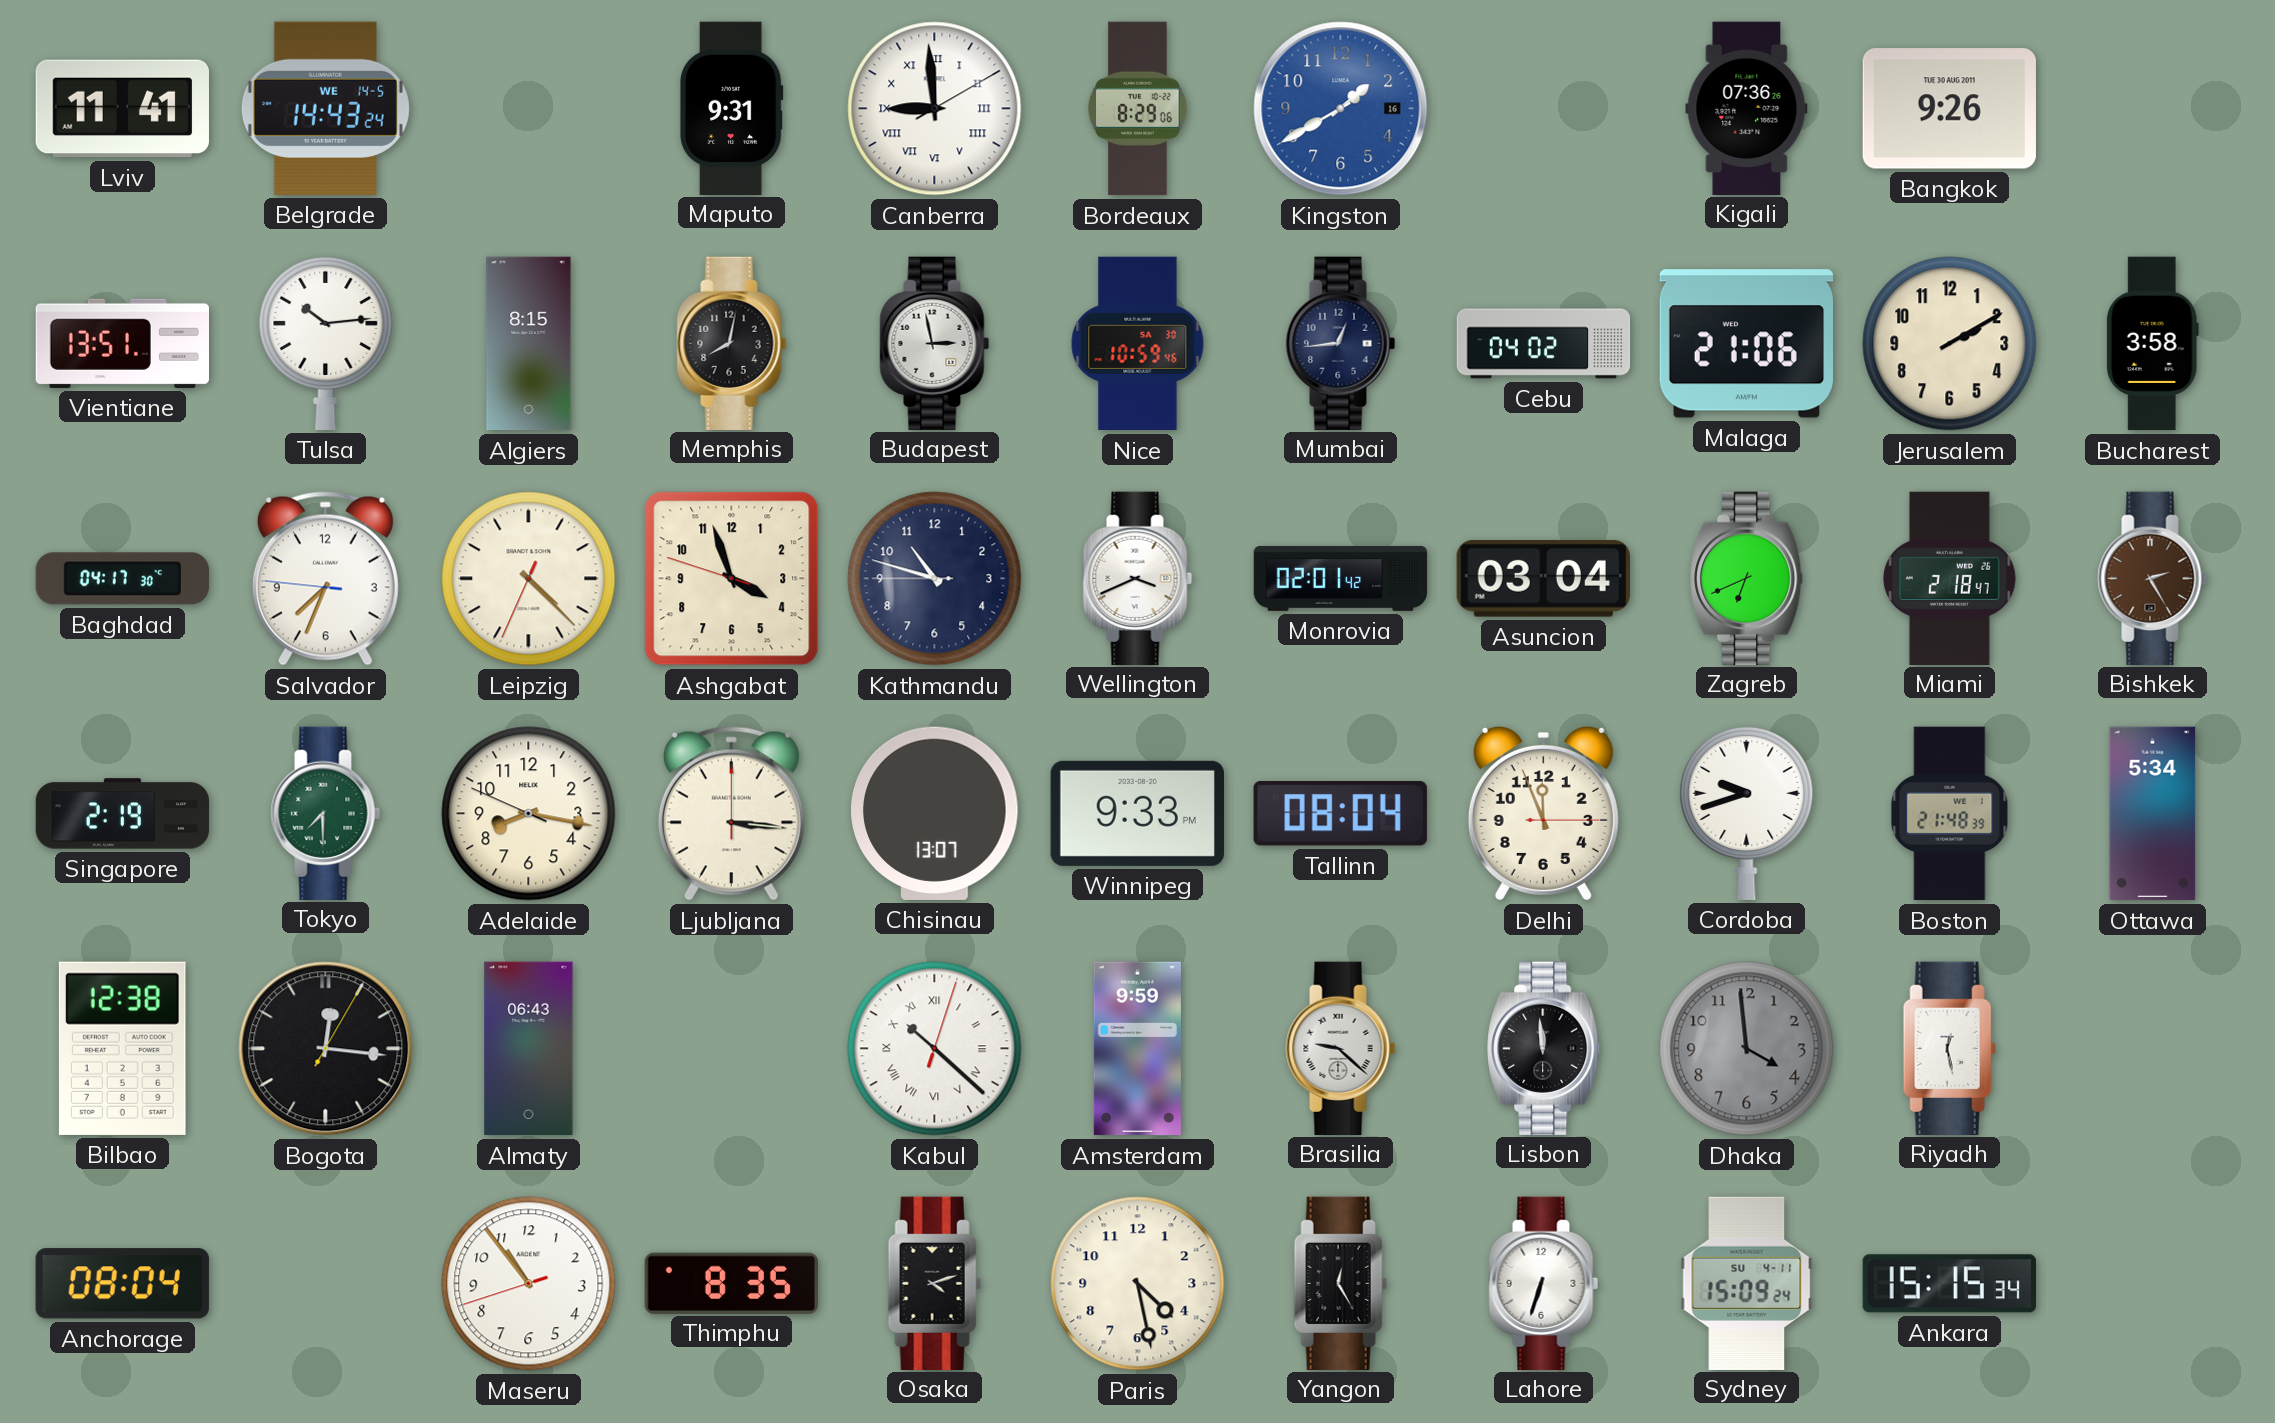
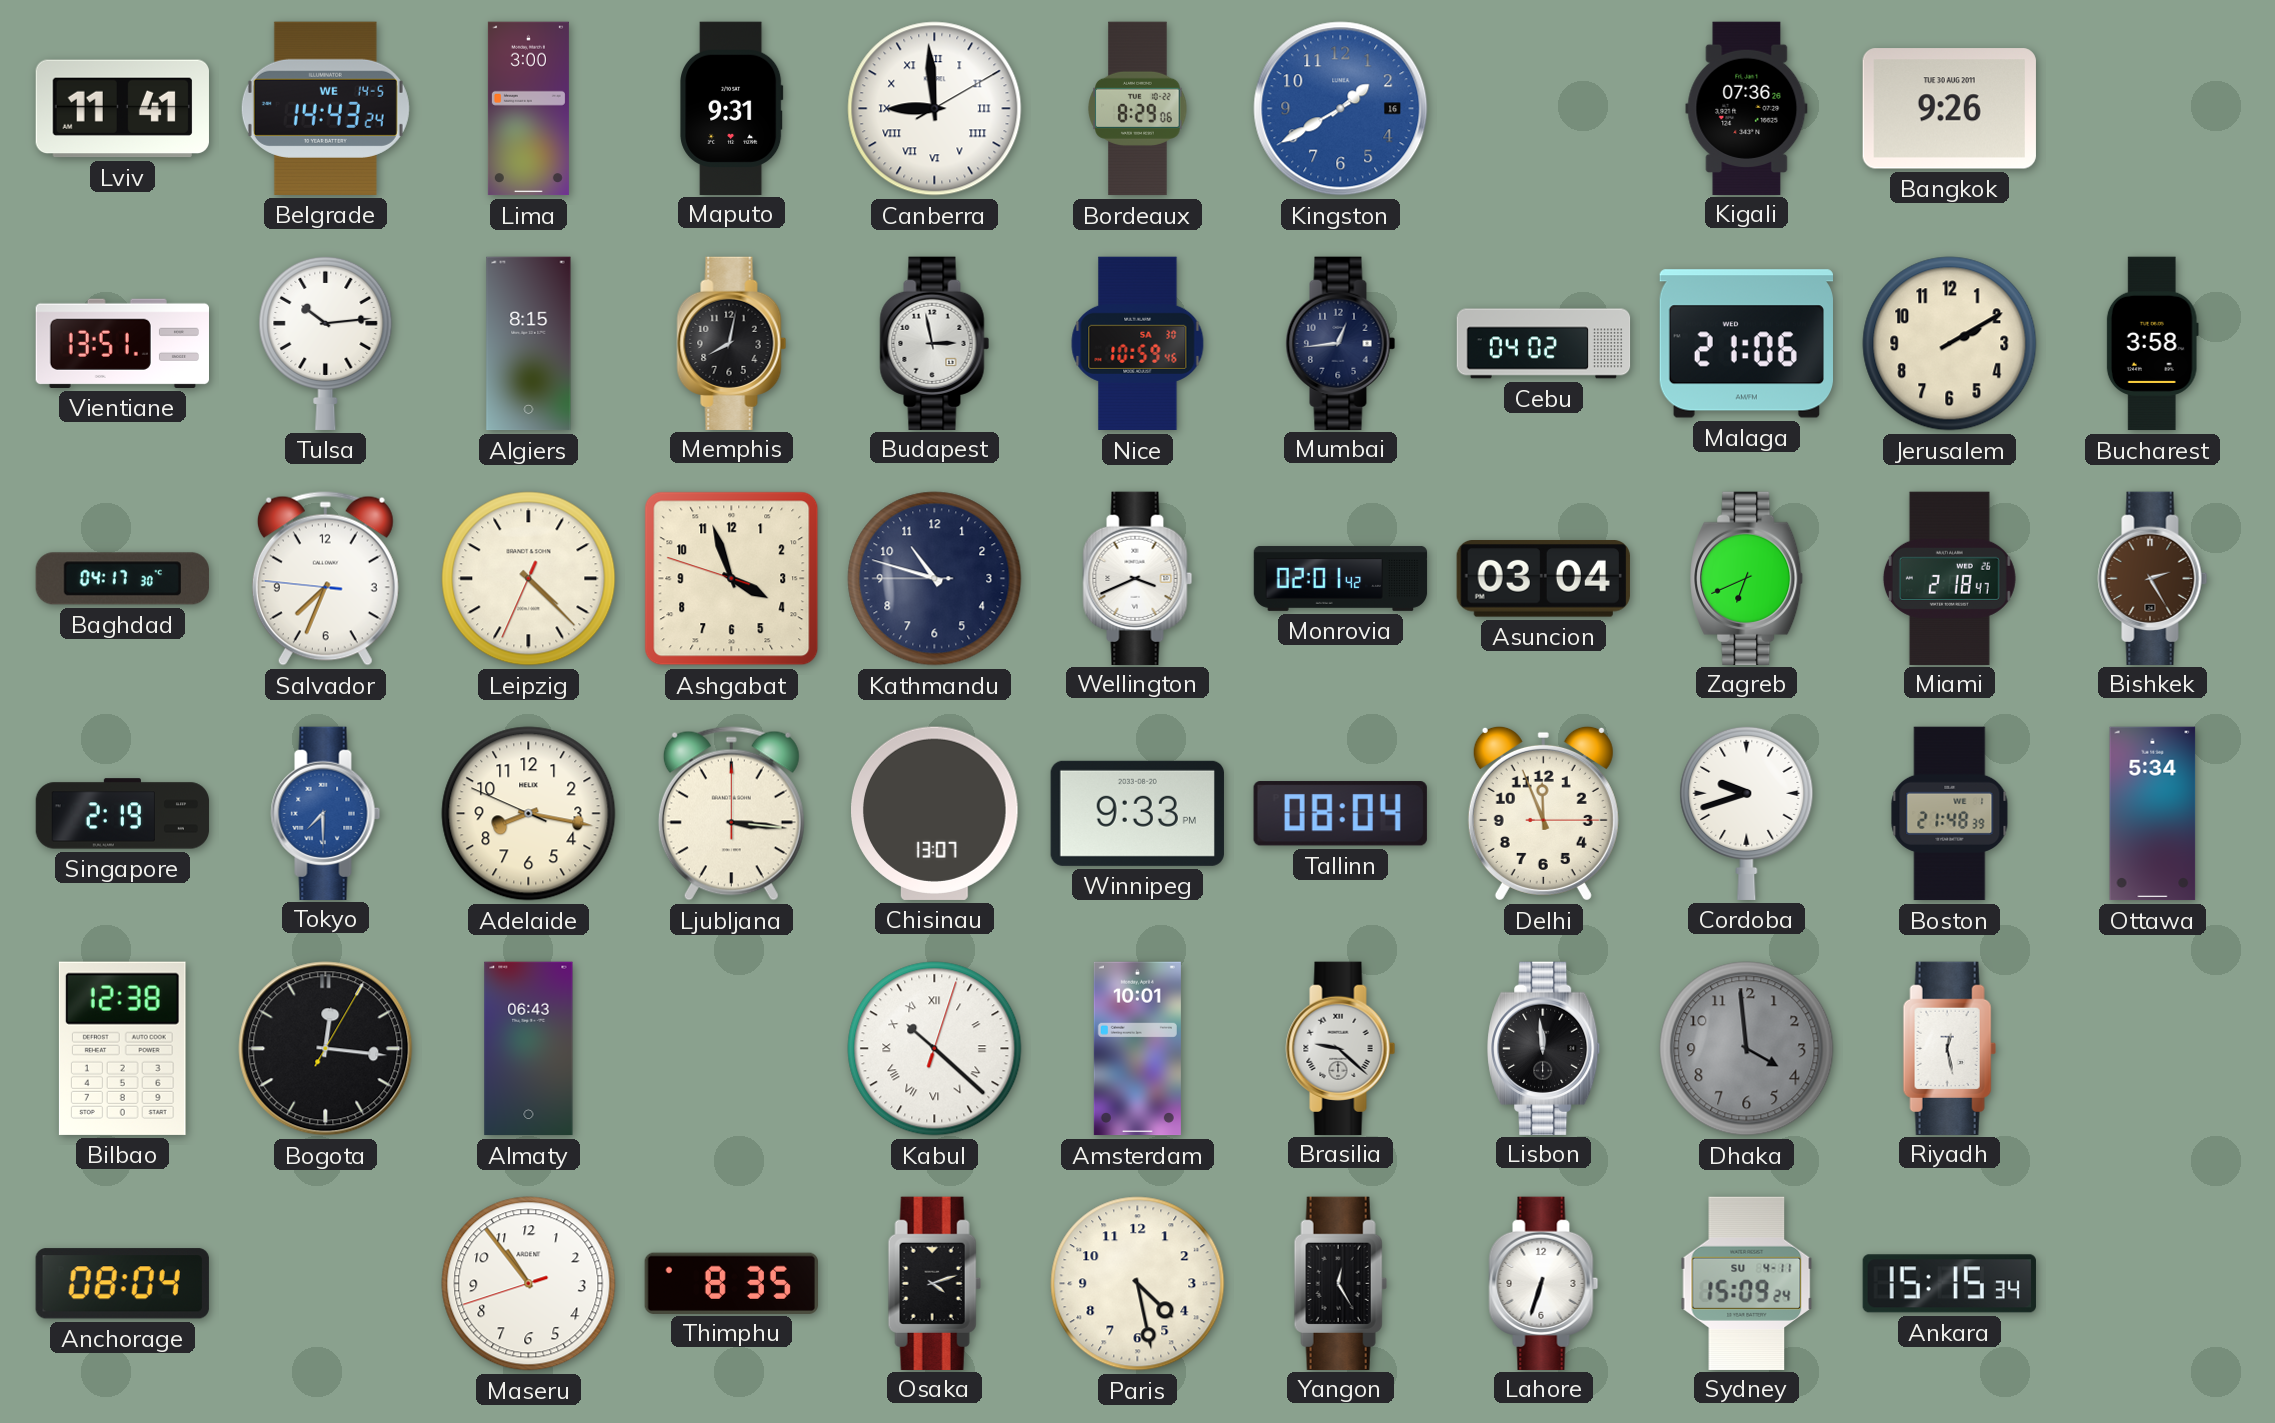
Lima: none -> 3:00
Tokyo dial: green -> blue
Amsterdam: 9:59 -> 10:01
